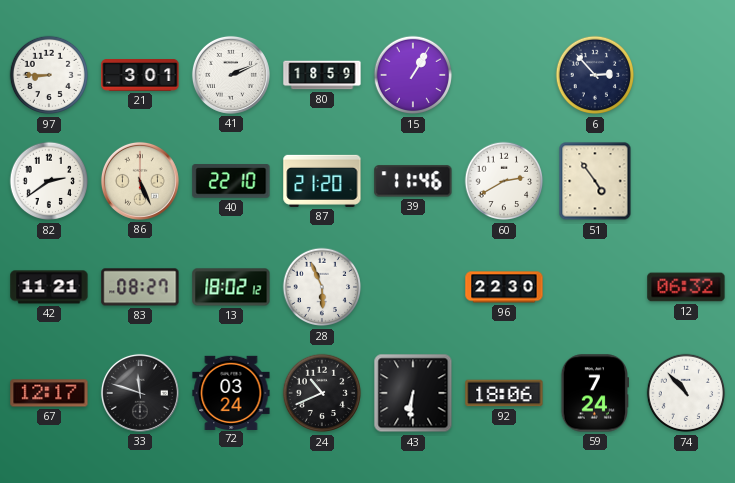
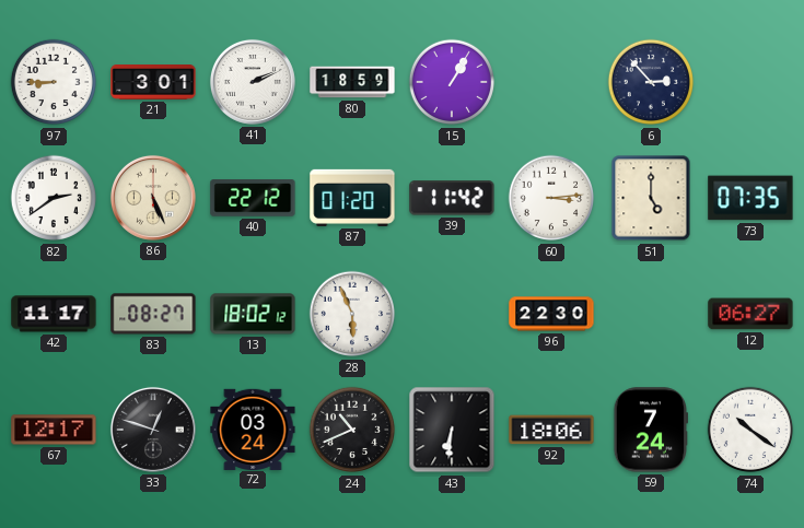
40: 22:10 -> 22:12
87: 21:20 -> 01:20
39: 11:46 -> 11:42
60: 2:40 -> 3:14
51: 4:54 -> 5:00
73: none -> 07:35
42: 11:21 -> 11:17
12: 06:32 -> 06:27
33: 11:48 -> 12:48
74: 10:53 -> 10:21
